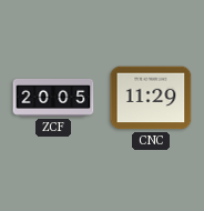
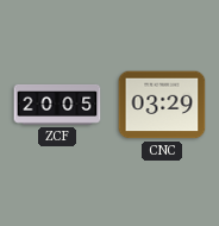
CNC: 11:29 -> 03:29
